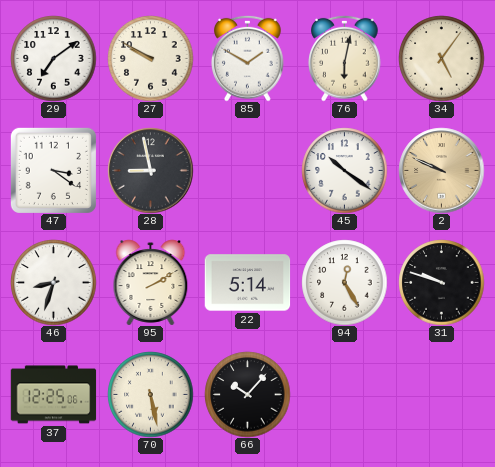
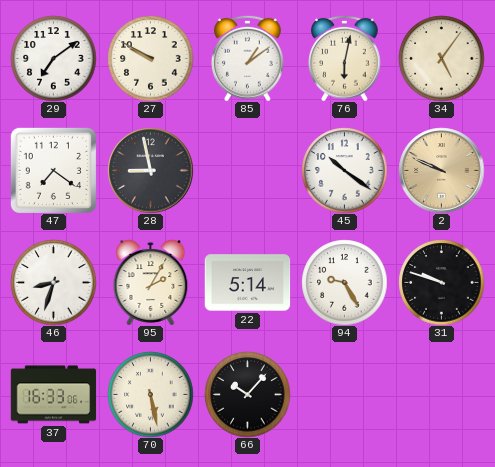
85: 1:50 -> 1:09
47: 3:21 -> 7:21
95: 2:10 -> 2:05
94: 12:25 -> 9:25
37: 12:25 -> 16:33
